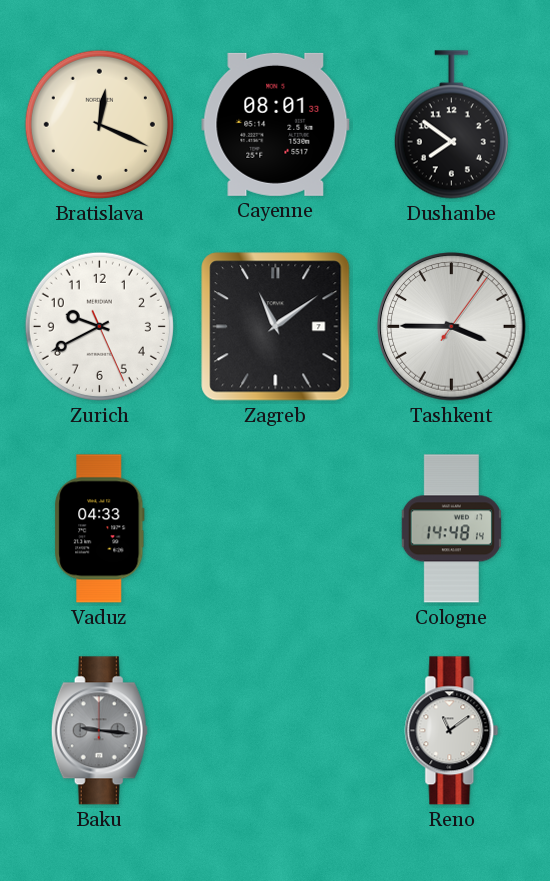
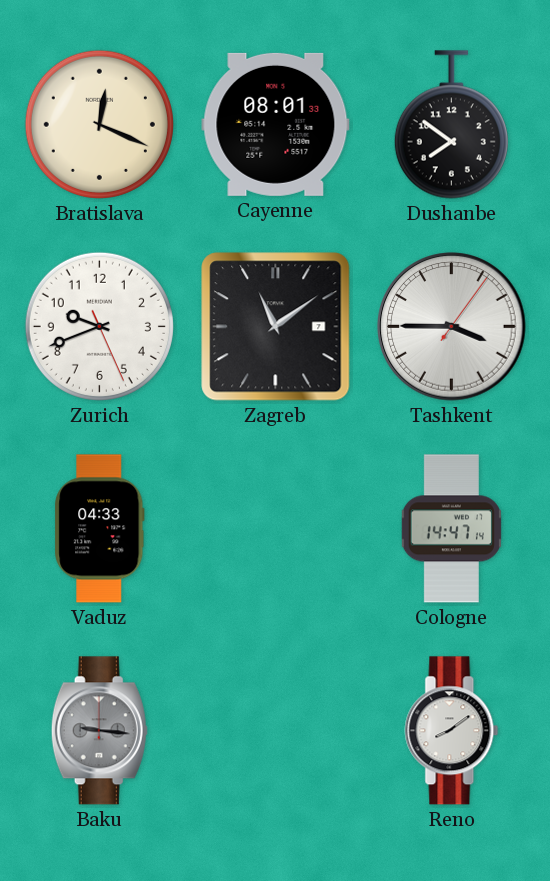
Zurich: 9:40 -> 9:41
Cologne: 14:48 -> 14:47
Reno: 11:09 -> 8:09
